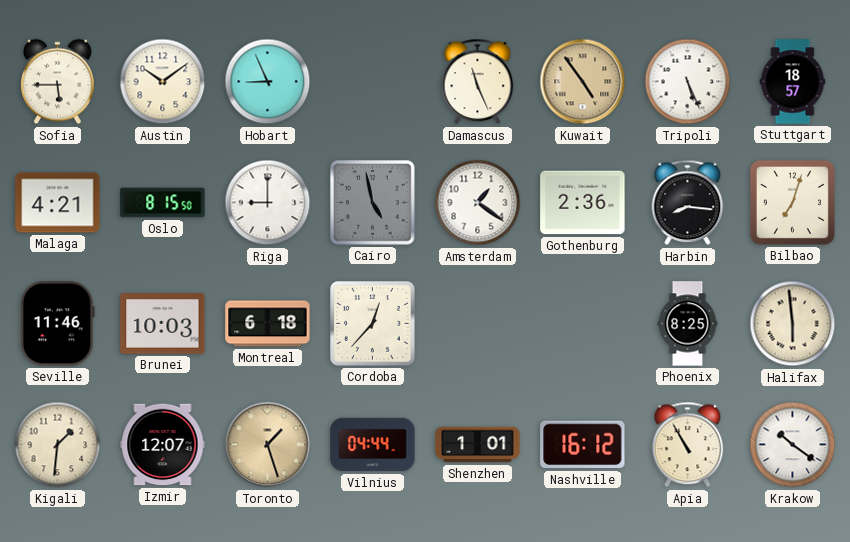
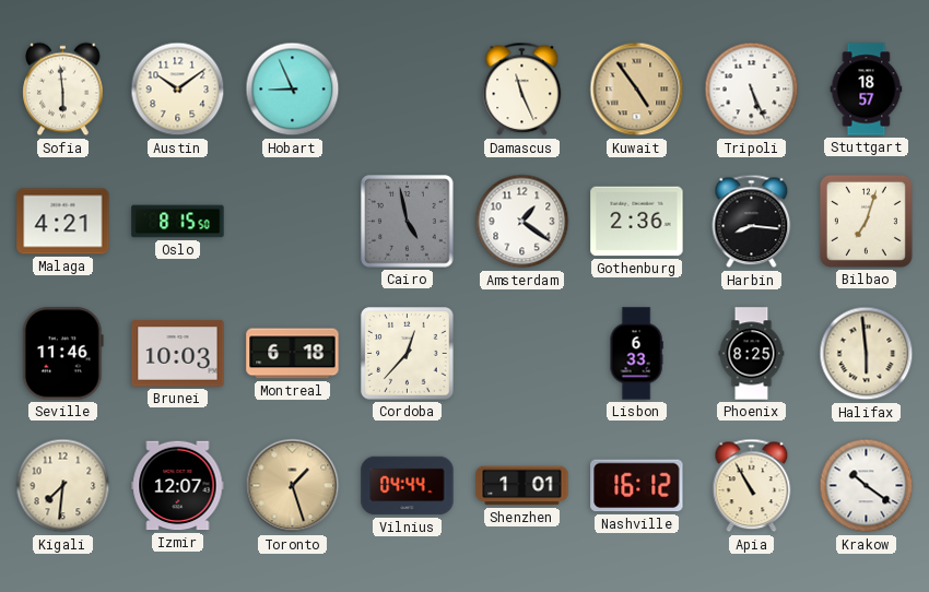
Sofia: 5:45 -> 5:59
Riga: 9:00 -> none
Lisbon: none -> 6:33
Kigali: 1:31 -> 7:31
